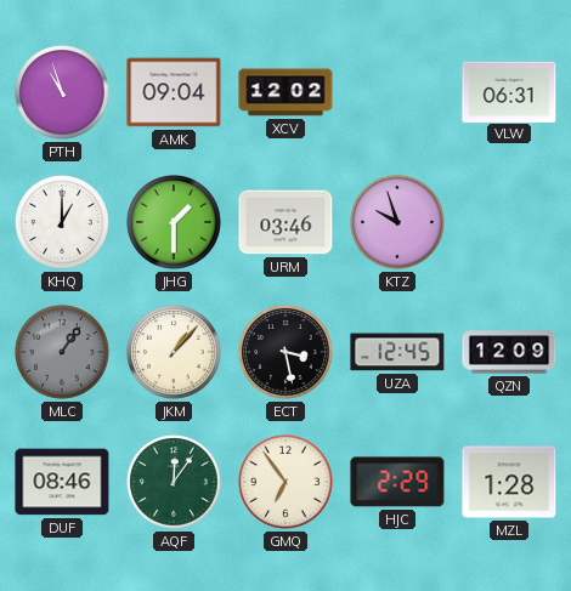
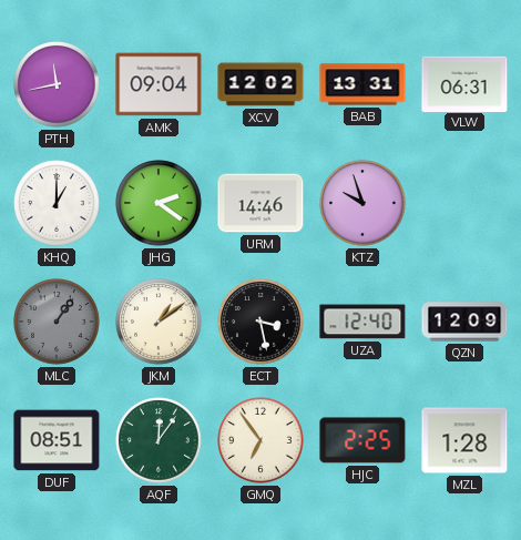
PTH: 10:57 -> 11:43
BAB: none -> 13:31
JHG: 1:30 -> 2:21
URM: 03:46 -> 14:46
JKM: 1:07 -> 1:09
UZA: 12:45 -> 12:40
DUF: 08:46 -> 08:51
HJC: 2:29 -> 2:25
